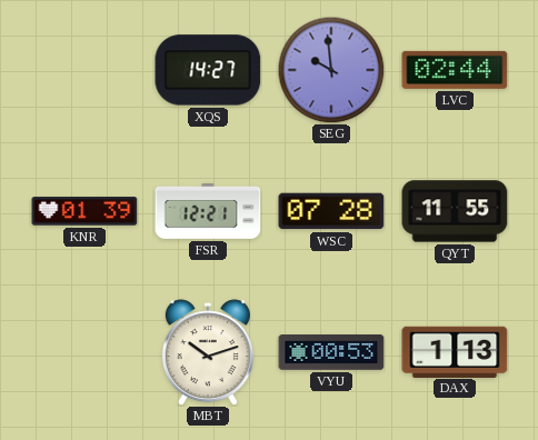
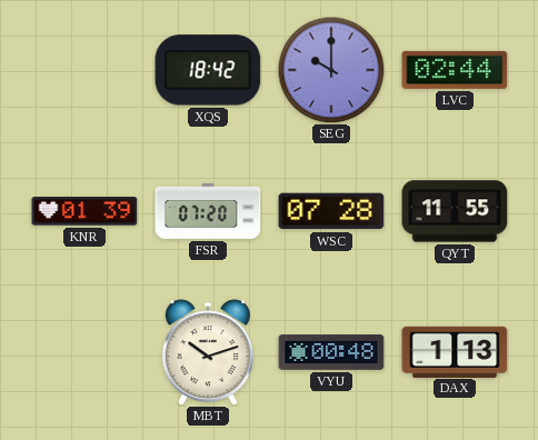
XQS: 14:27 -> 18:42
SEG: 9:59 -> 10:00
FSR: 12:21 -> 07:20
VYU: 00:53 -> 00:48
